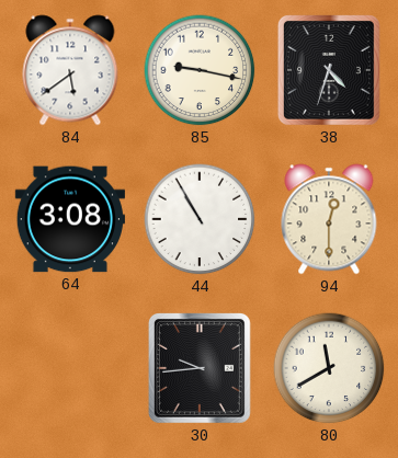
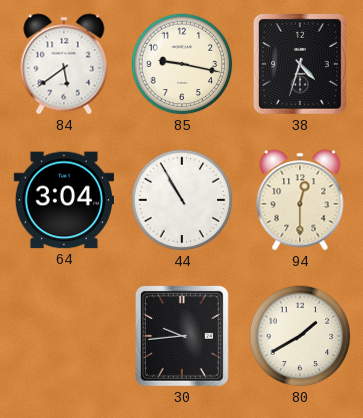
64: 3:08 -> 3:04
80: 11:40 -> 1:40
